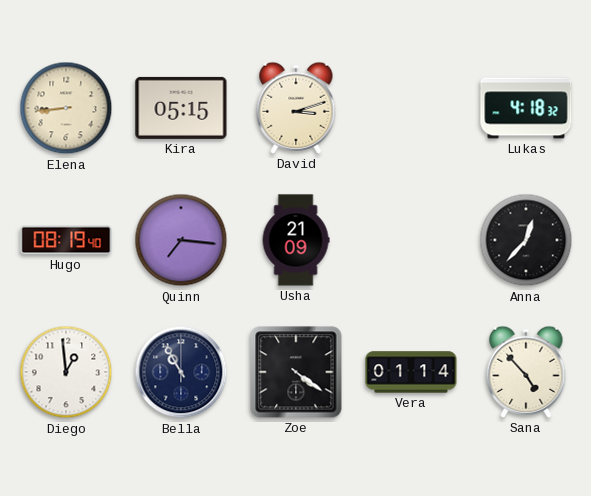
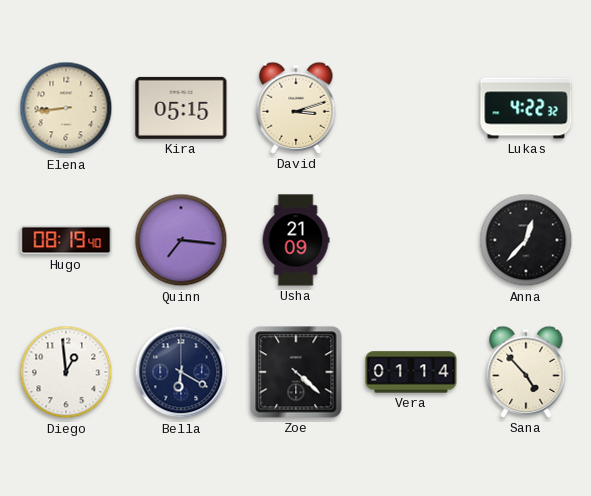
Lukas: 4:18 -> 4:22
Bella: 10:55 -> 6:20
Zoe: 4:21 -> 4:22
